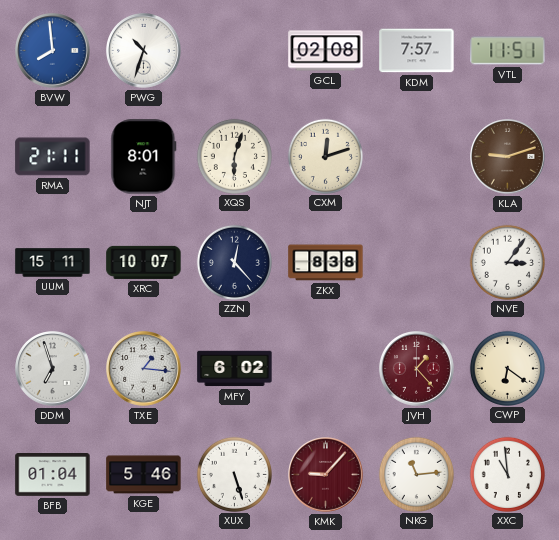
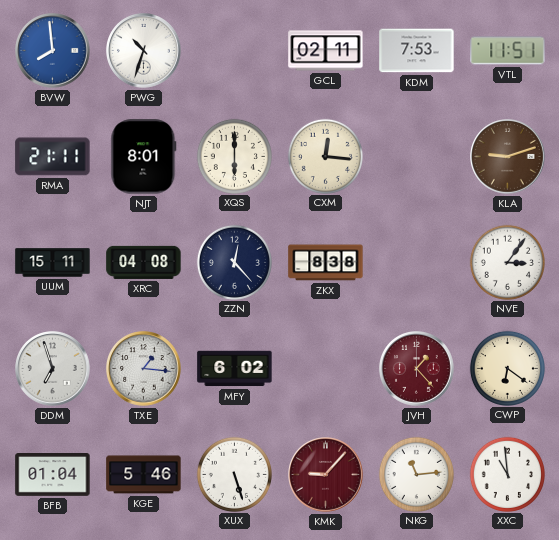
GCL: 02:08 -> 02:11
KDM: 7:57 -> 7:53
XQS: 6:03 -> 6:00
CXM: 12:12 -> 12:16
XRC: 10:07 -> 04:08
